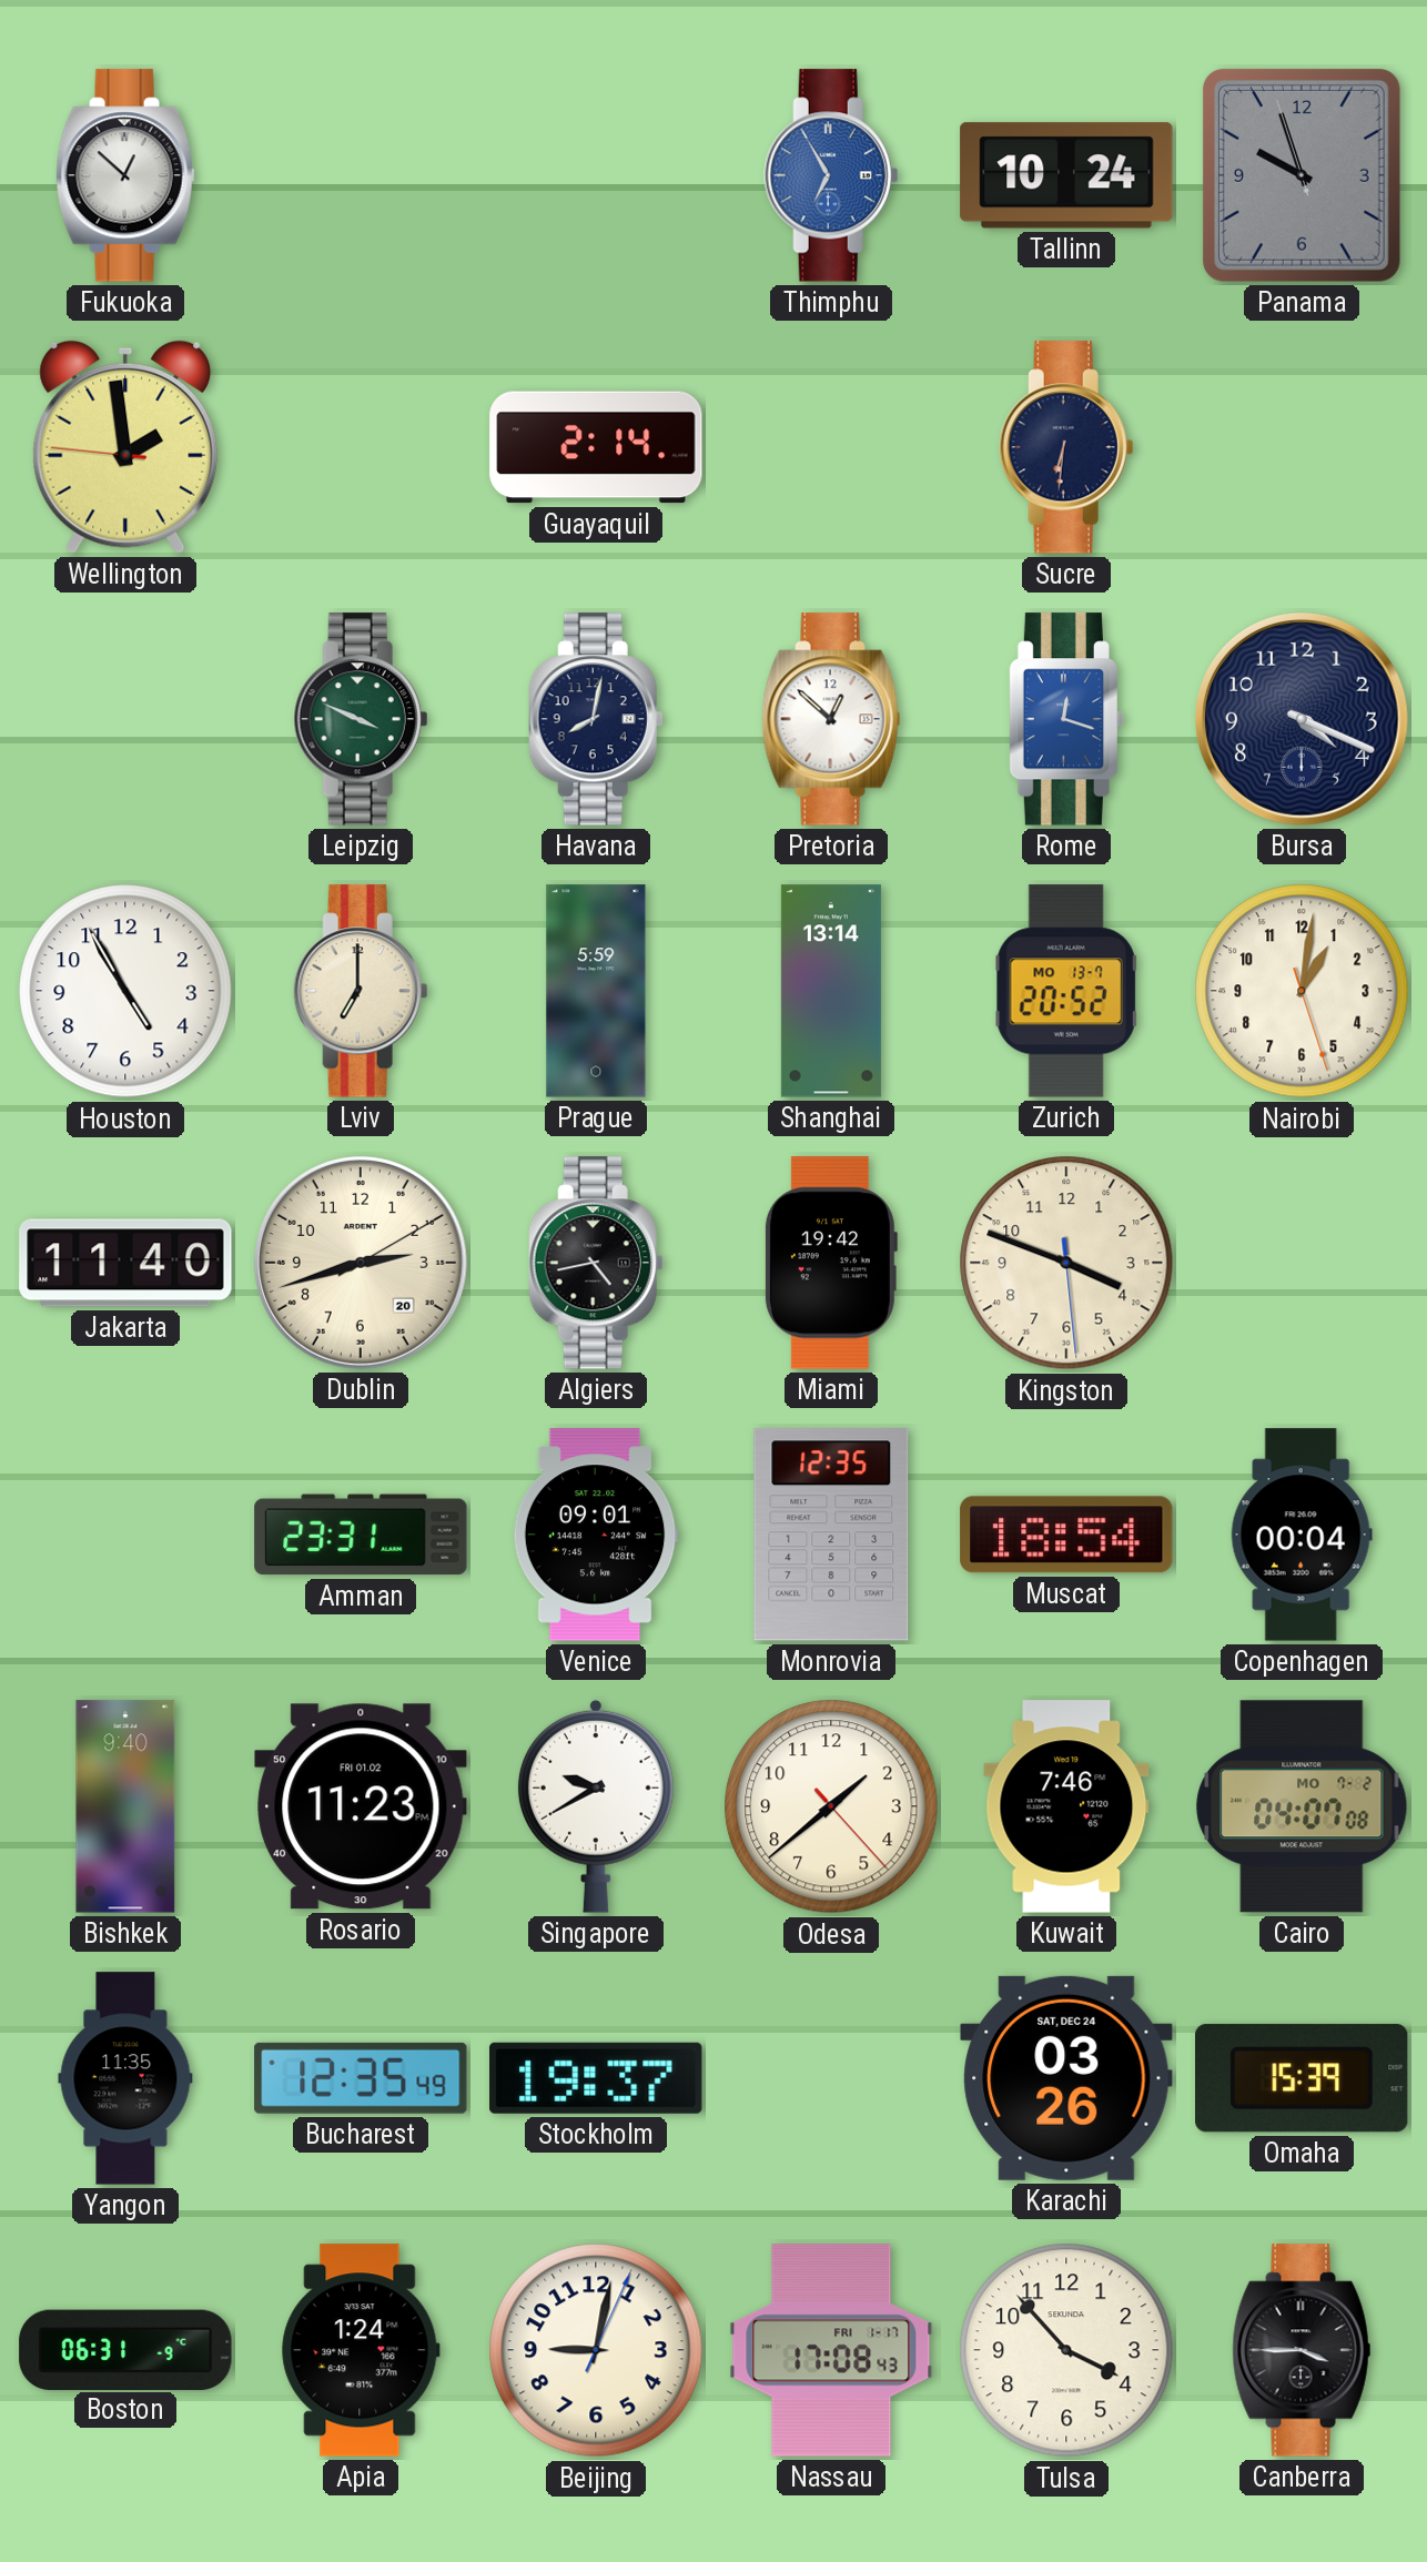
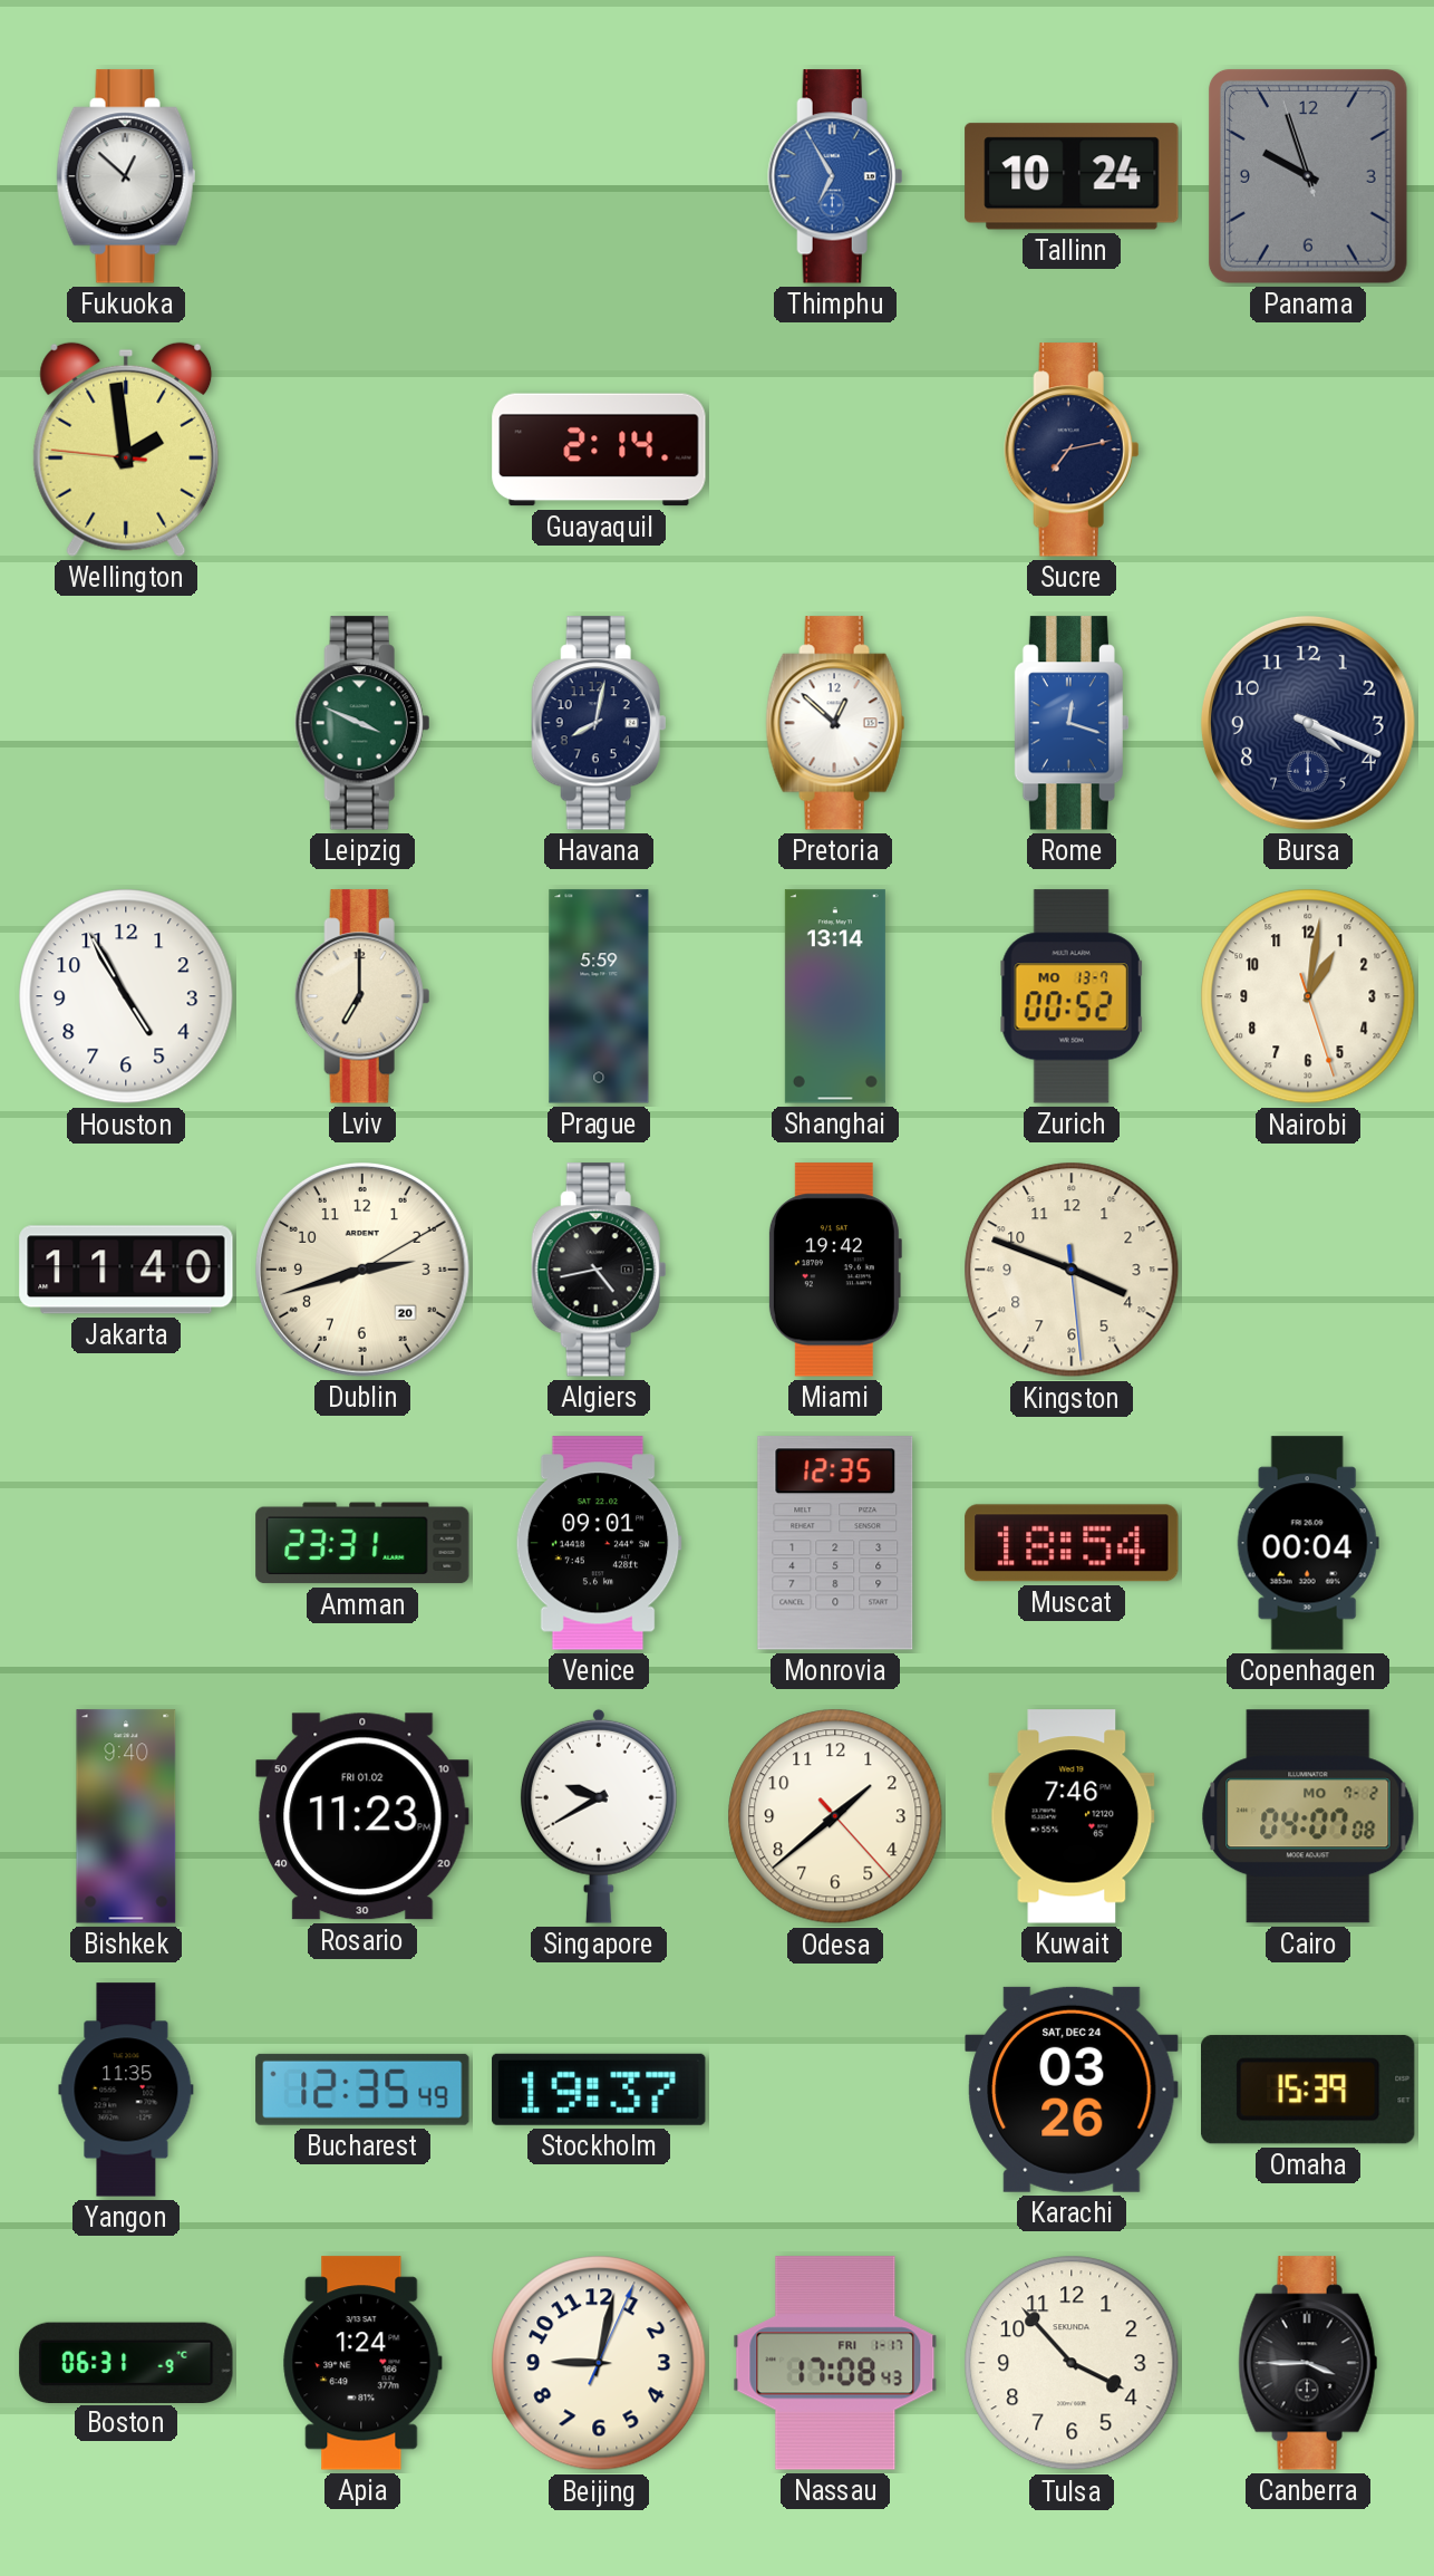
Sucre: 6:31 -> 7:13
Zurich: 20:52 -> 00:52
